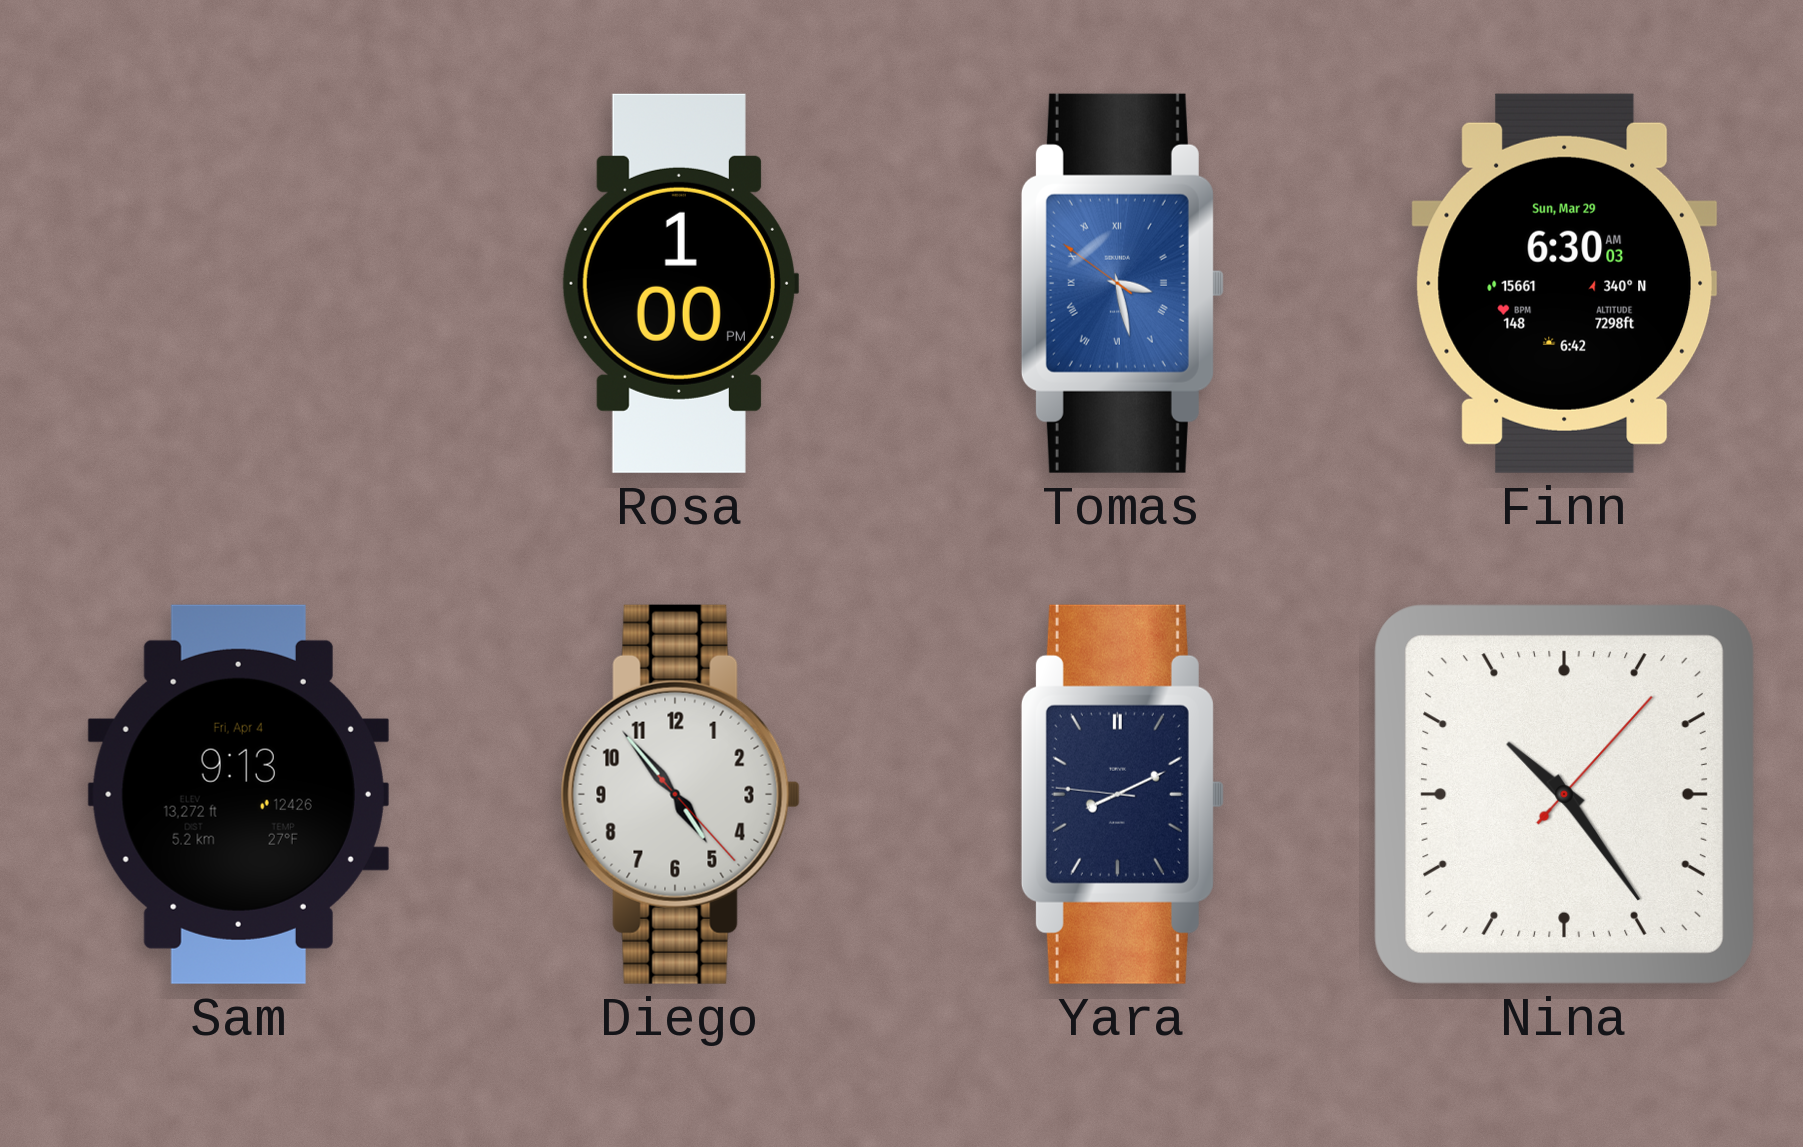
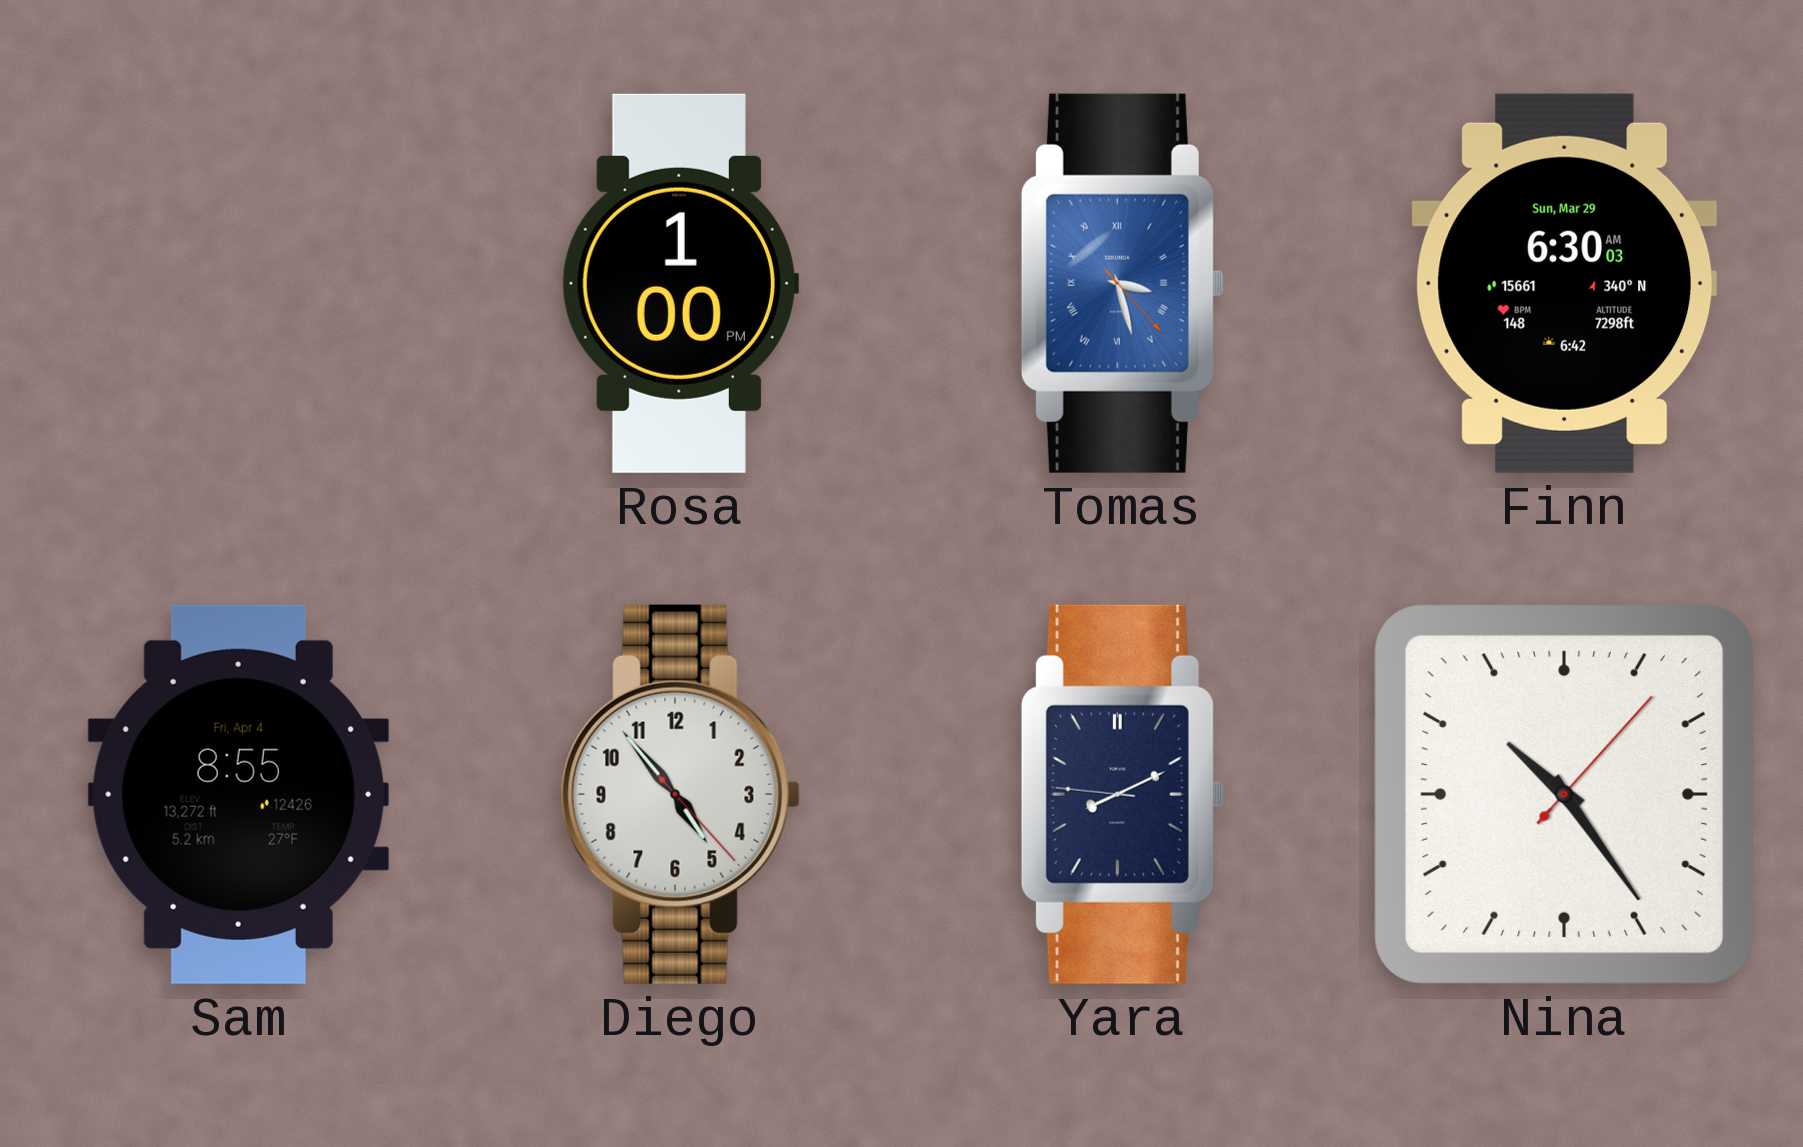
Tomas: 3:27:51 -> 3:27:23
Sam: 9:13 -> 8:55
